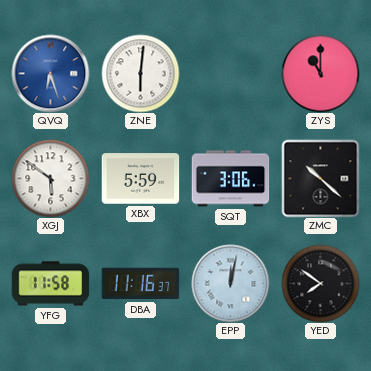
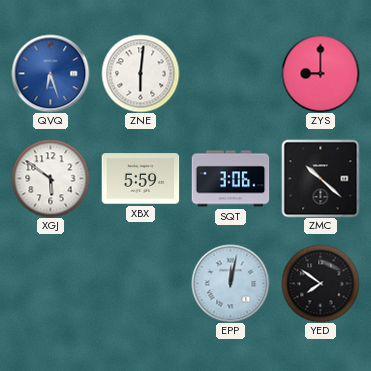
ZYS: 11:00 -> 9:00
YFG: 11:58 -> none
DBA: 11:16 -> none
